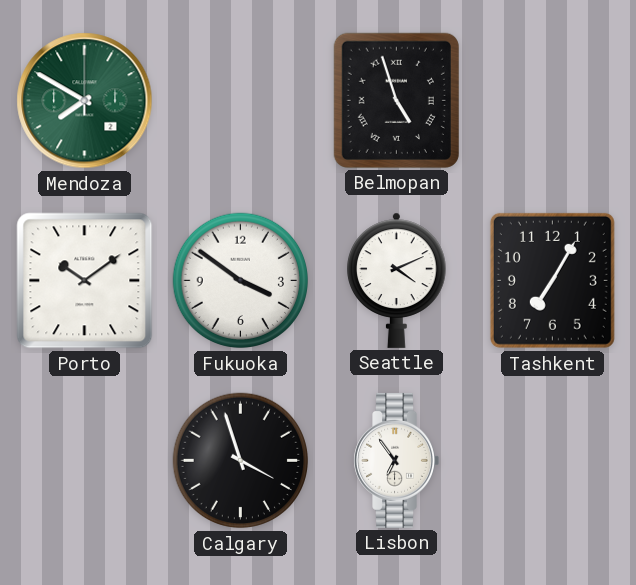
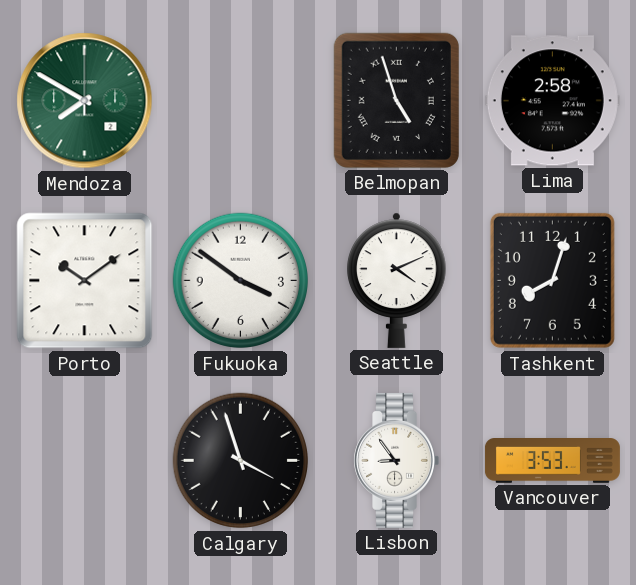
Lima: none -> 2:58
Tashkent: 7:05 -> 8:03
Lisbon: 6:54 -> 8:54
Vancouver: none -> 3:53
